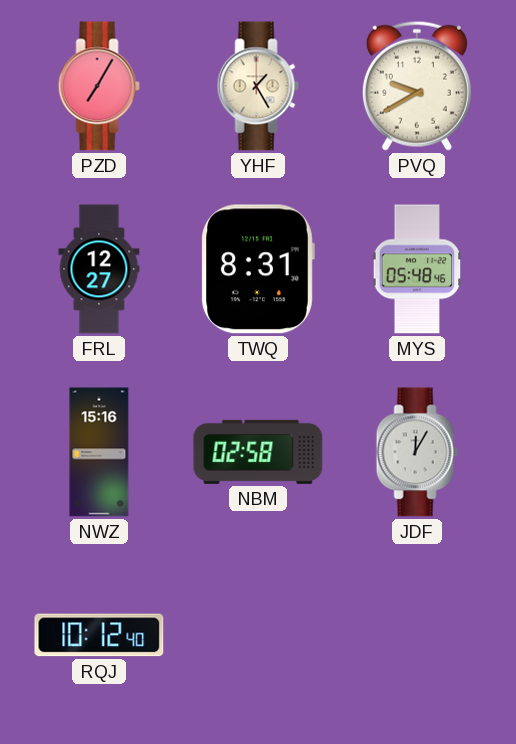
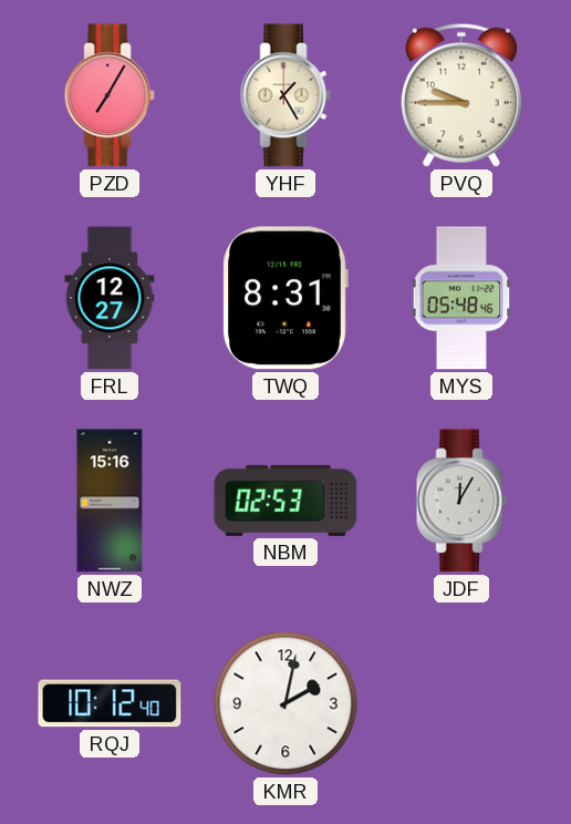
PVQ: 9:40 -> 9:45
NBM: 02:58 -> 02:53
KMR: none -> 2:02
